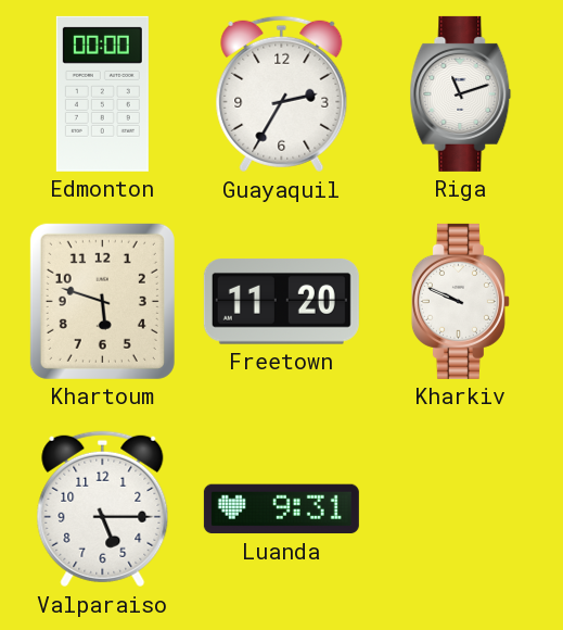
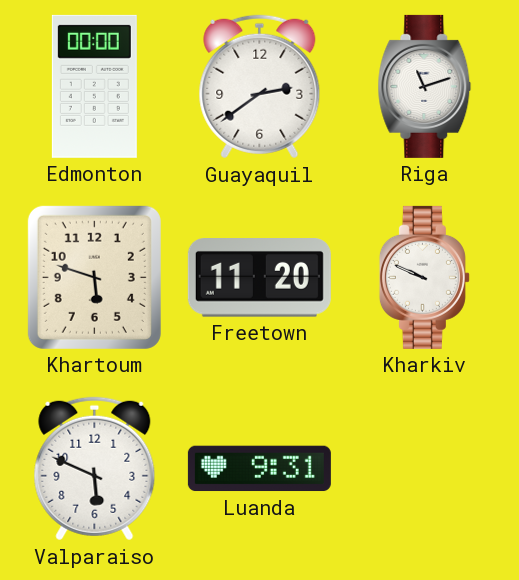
Guayaquil: 2:35 -> 2:39
Valparaiso: 5:15 -> 5:49
